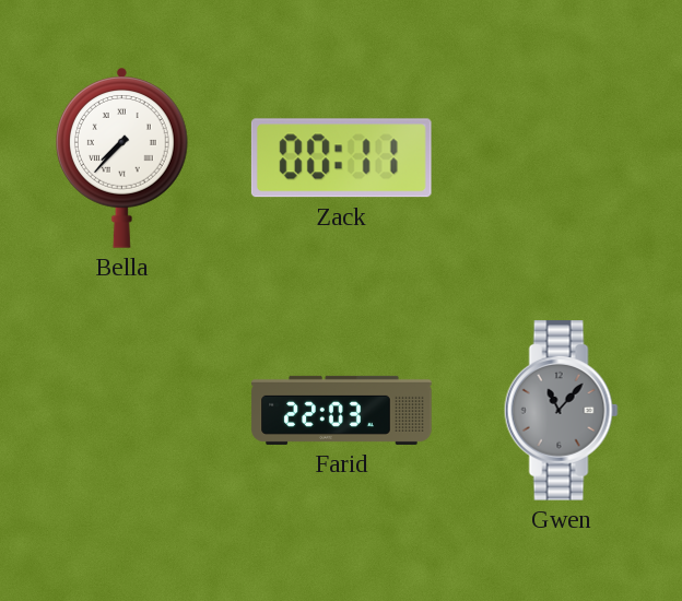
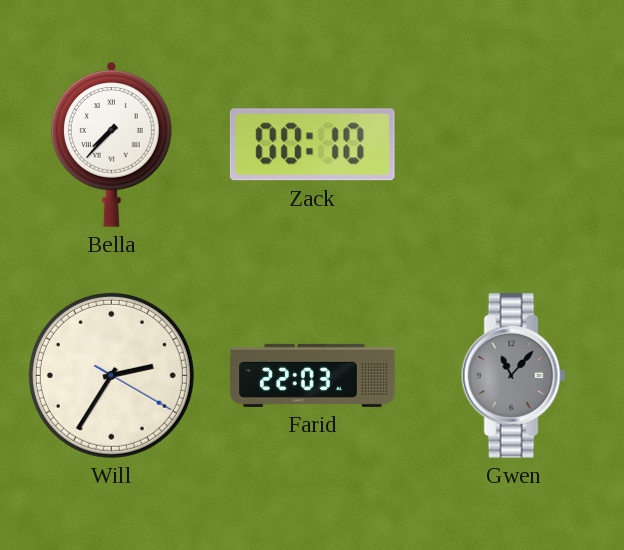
Zack: 00:11 -> 00:10
Will: none -> 2:35
